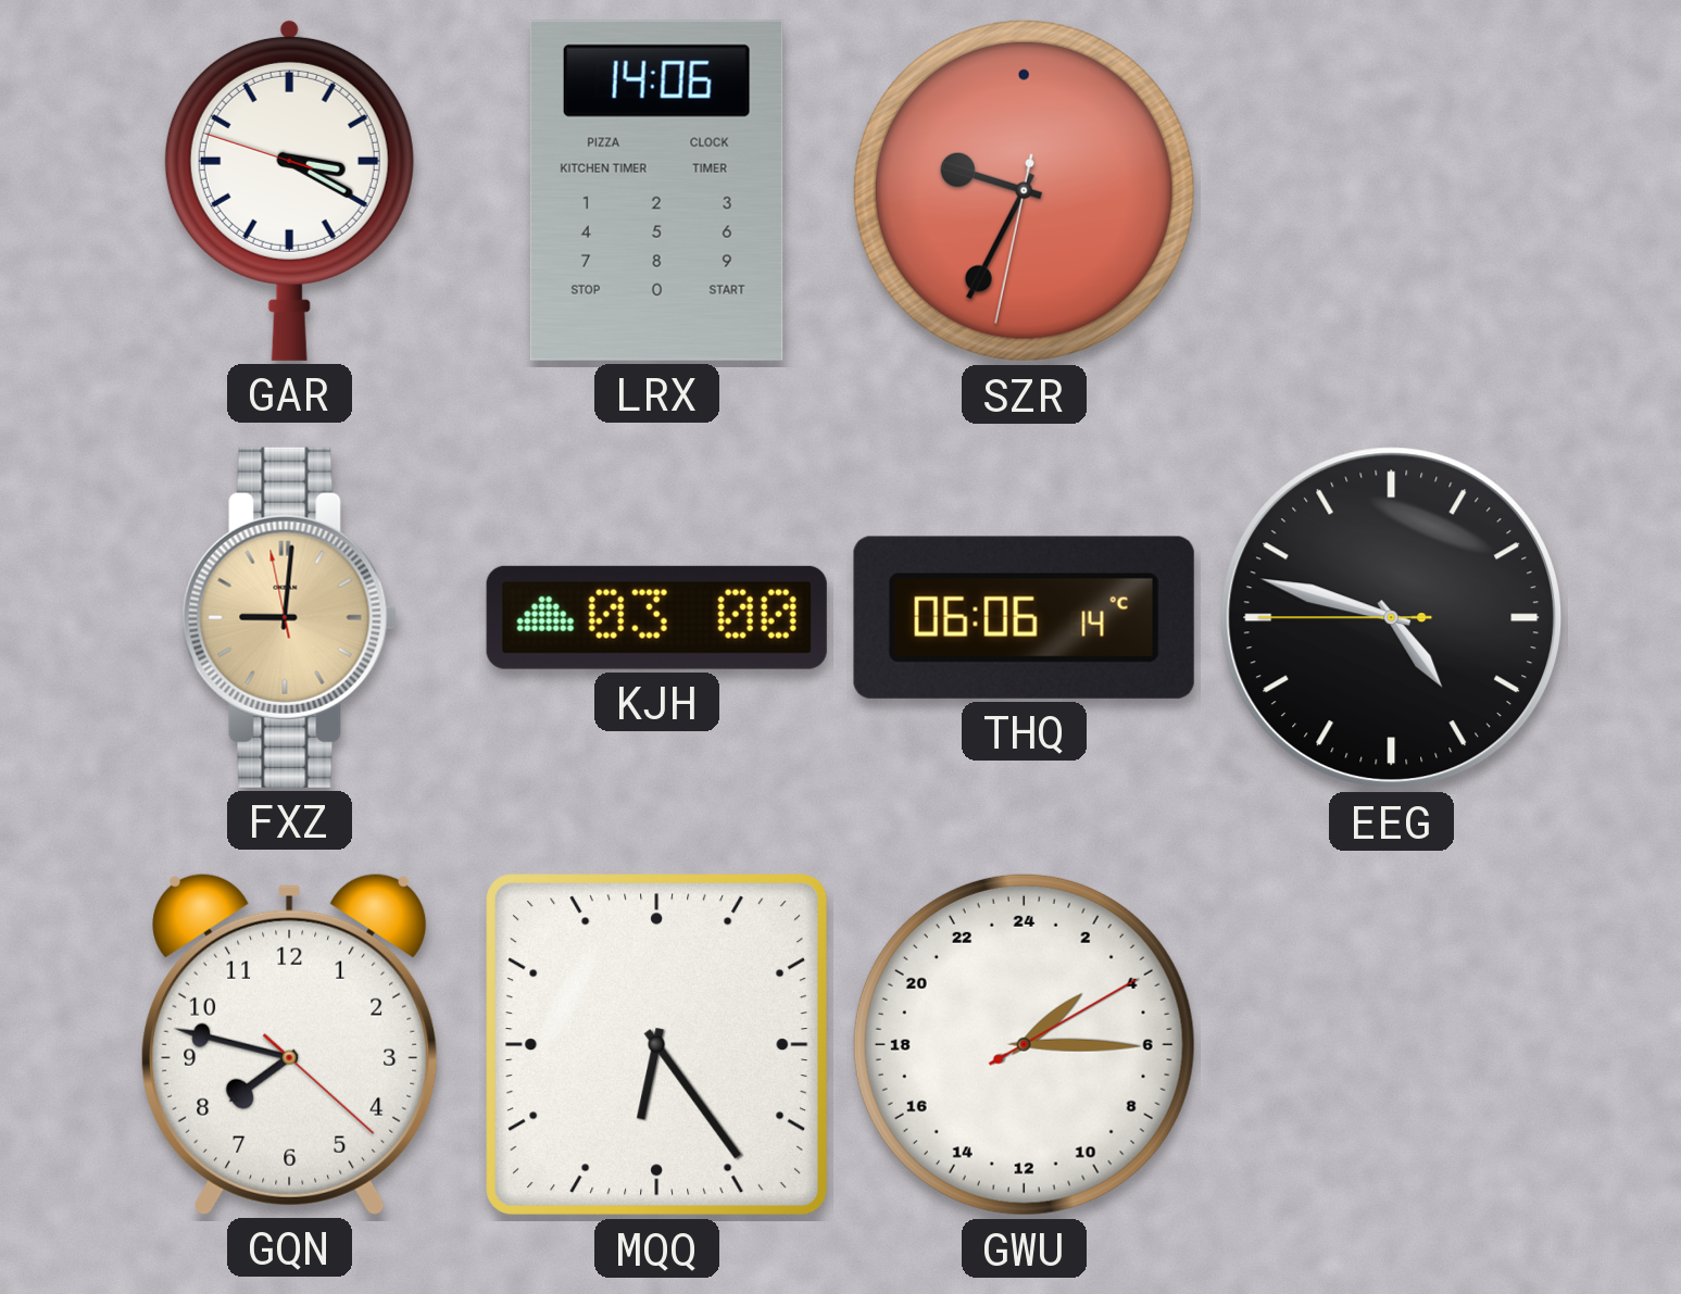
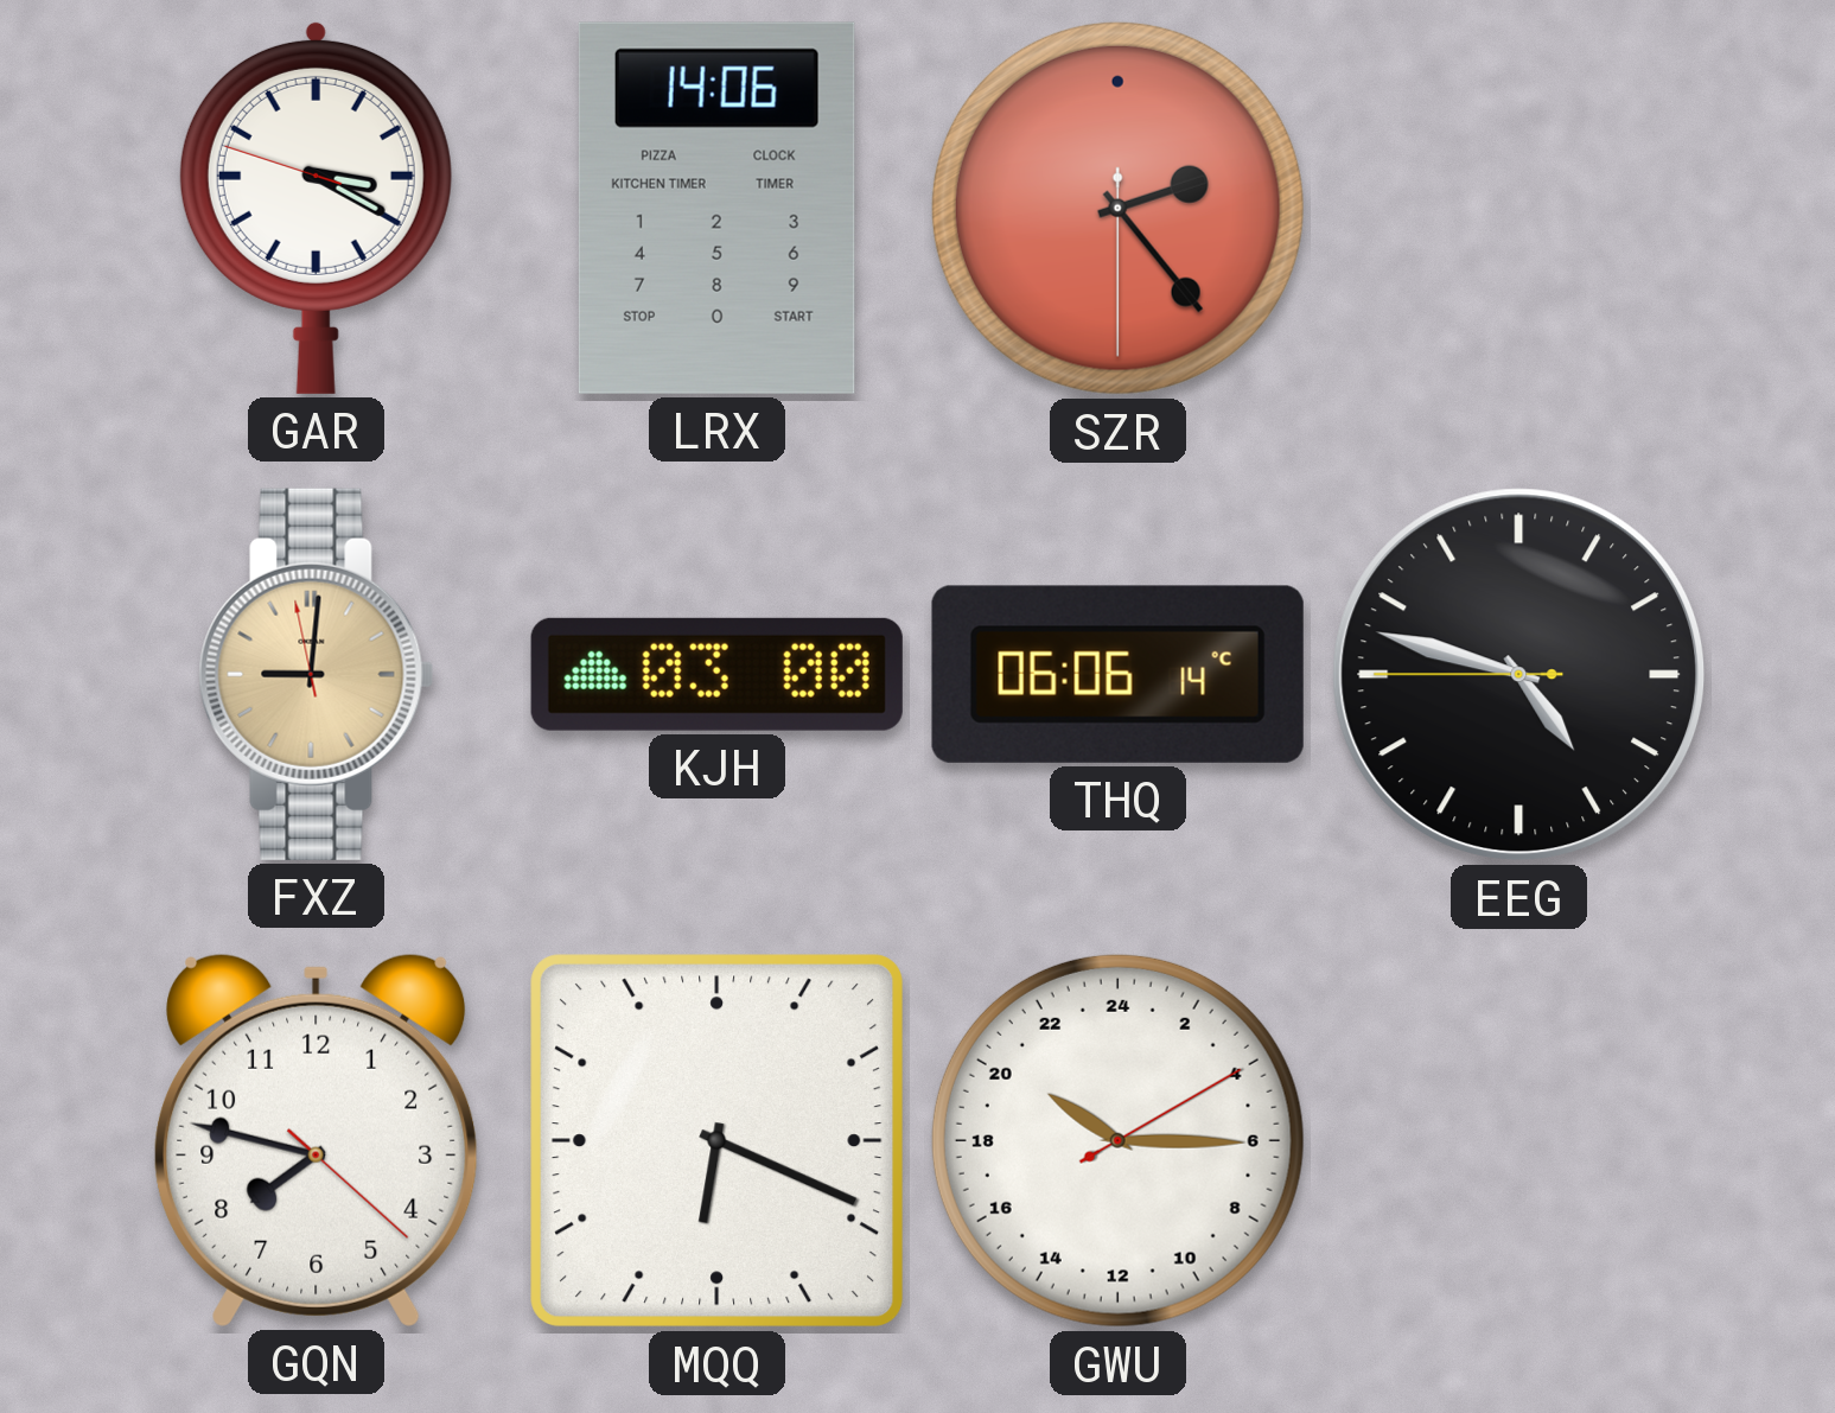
SZR: 9:34 -> 2:23
MQQ: 6:24 -> 6:19
GWU: 3:15 -> 20:15
